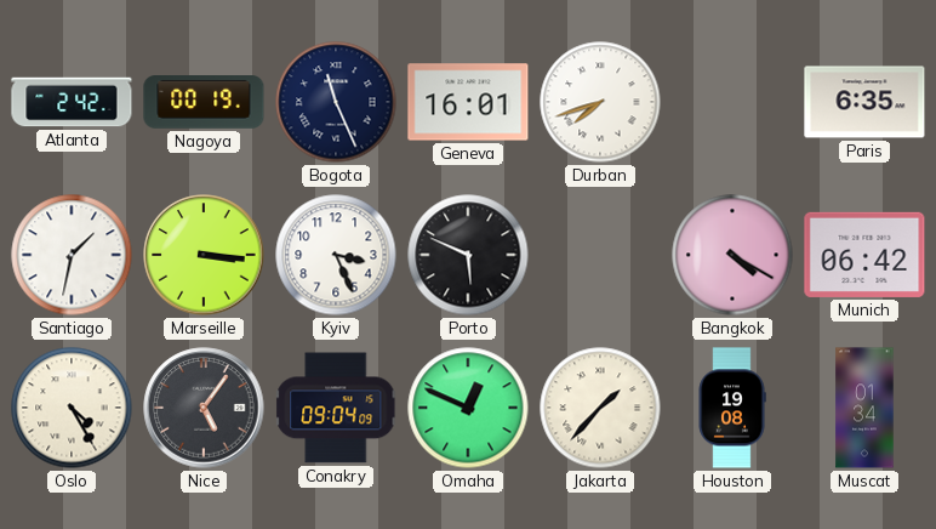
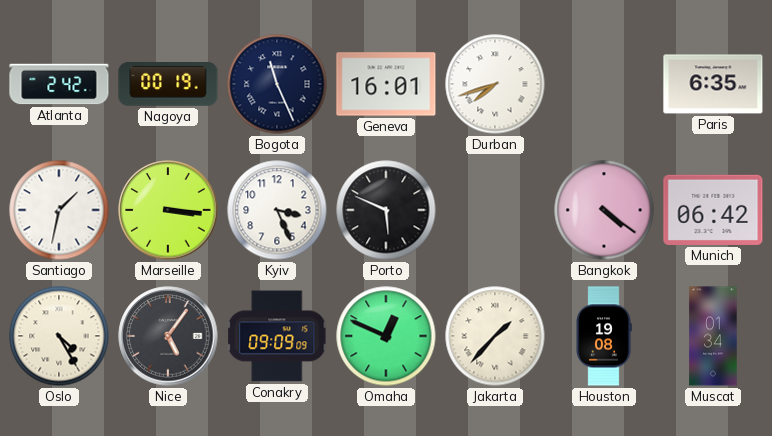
Bangkok: 4:20 -> 4:21
Conakry: 09:04 -> 09:09
